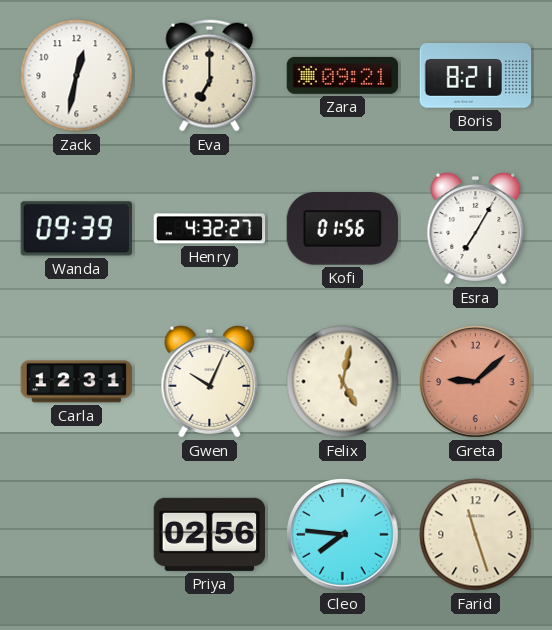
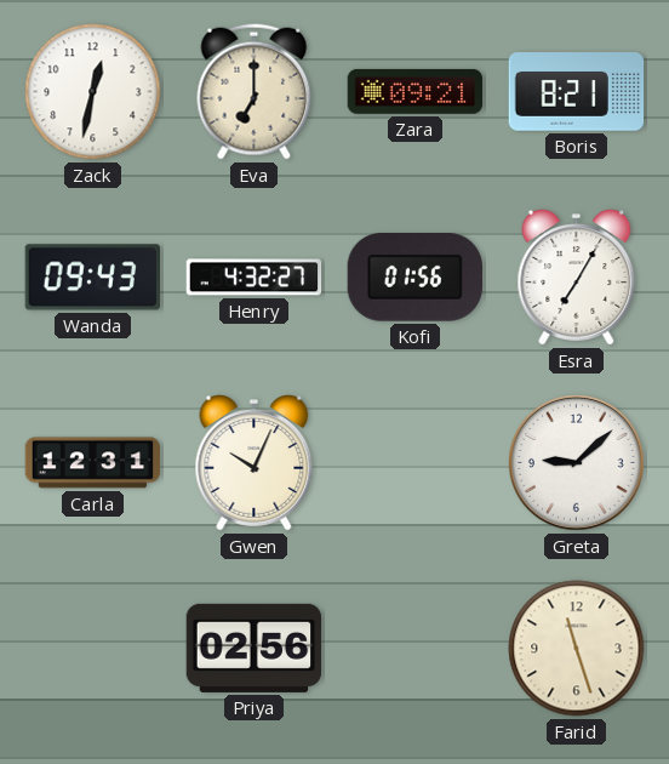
Wanda: 09:39 -> 09:43
Felix: 5:02 -> none
Greta dial: salmon -> white
Cleo: 7:46 -> none
